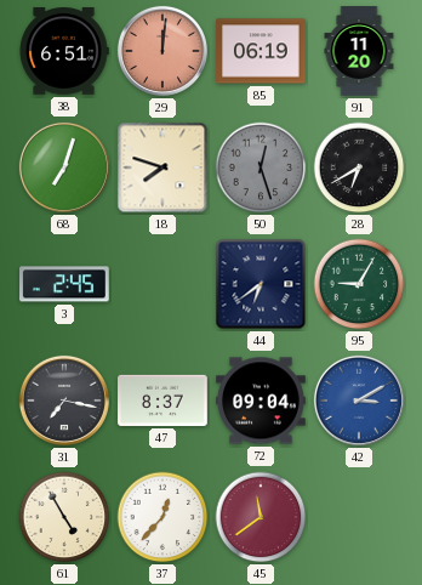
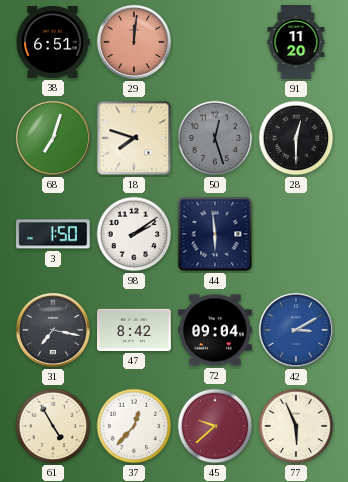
85: 06:19 -> none
28: 6:40 -> 12:30
3: 2:45 -> 1:50
98: none -> 2:09
44: 6:39 -> 5:59
95: 9:05 -> none
47: 8:37 -> 8:42
45: 11:39 -> 9:38
77: none -> 5:56
